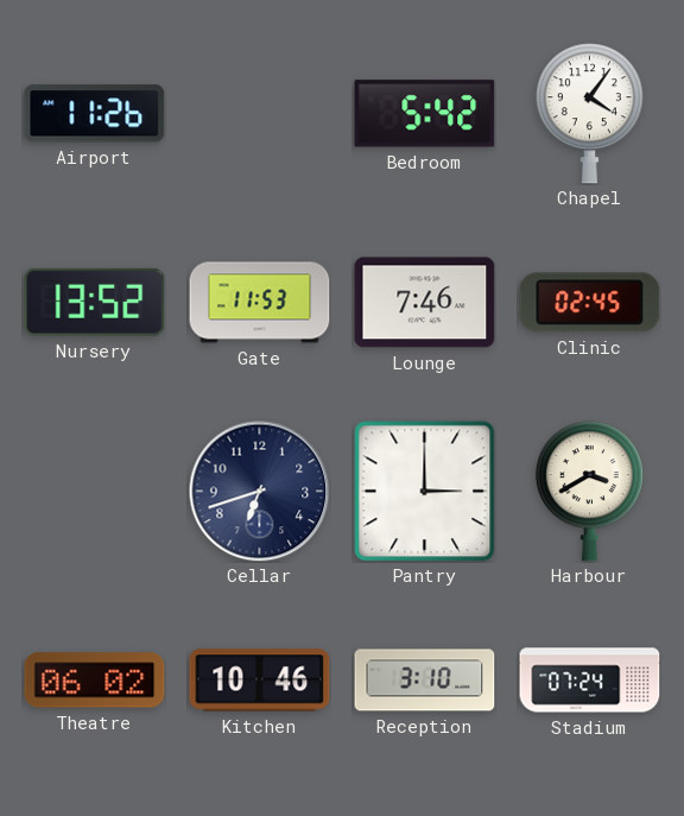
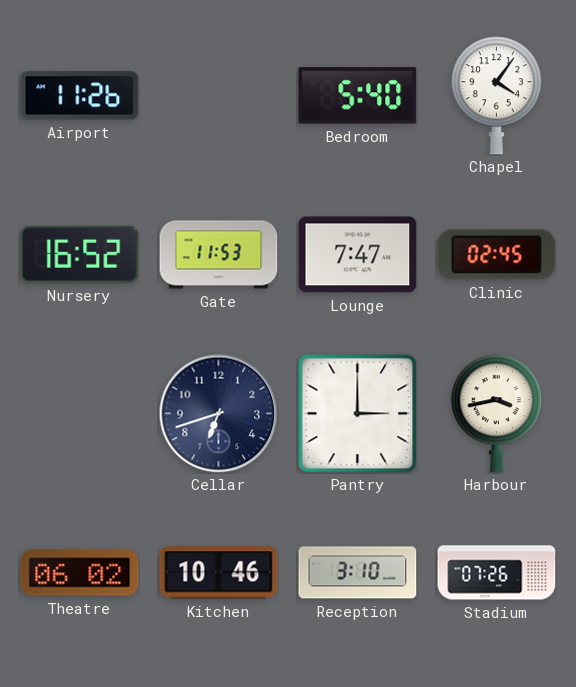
Bedroom: 5:42 -> 5:40
Nursery: 13:52 -> 16:52
Lounge: 7:46 -> 7:47
Harbour: 3:40 -> 3:43
Stadium: 07:24 -> 07:26
